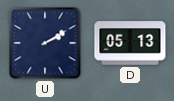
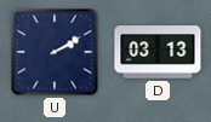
D: 05:13 -> 03:13
